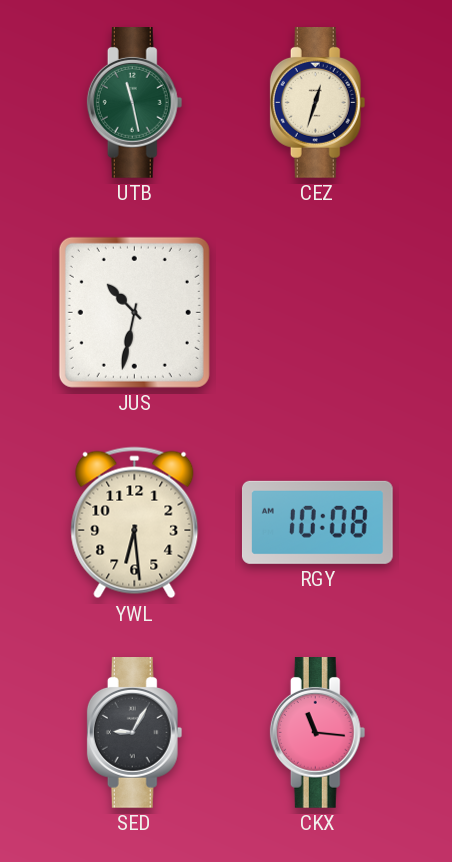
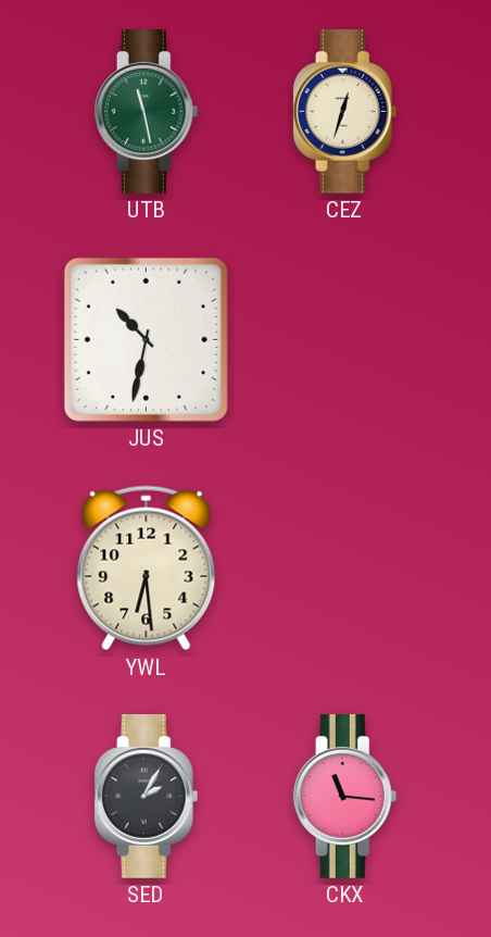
RGY: 10:08 -> none
SED: 9:05 -> 2:05
